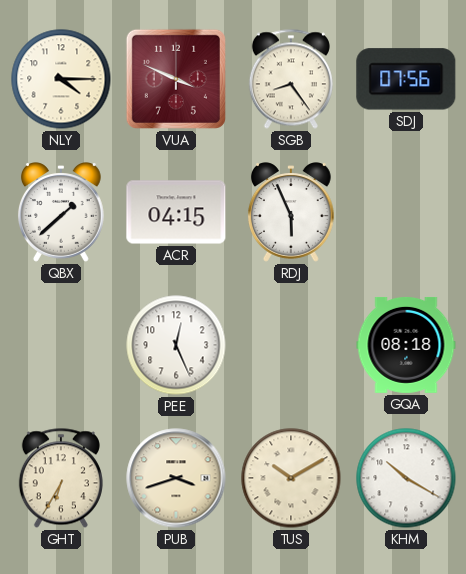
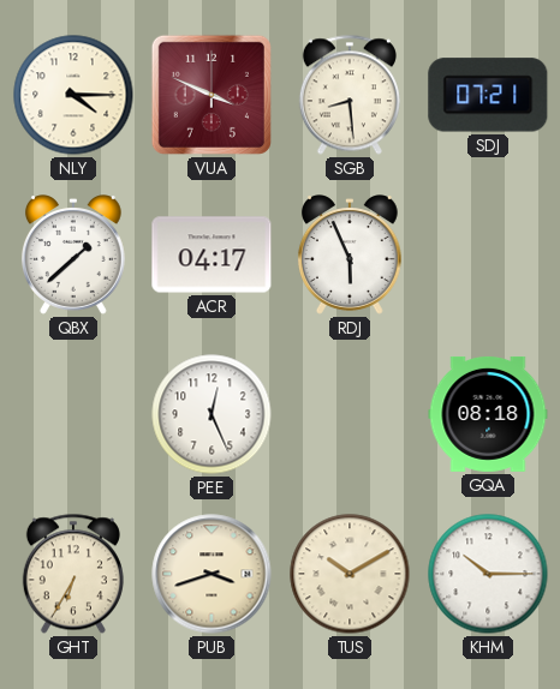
SGB: 8:24 -> 8:29
SDJ: 07:56 -> 07:21
ACR: 04:15 -> 04:17
KHM: 10:20 -> 10:15
